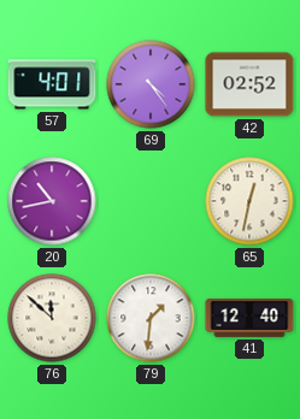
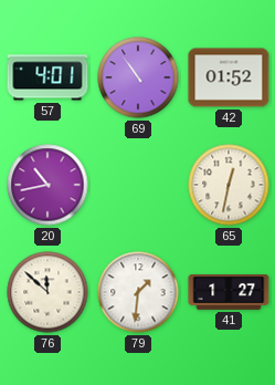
69: 4:24 -> 10:54
42: 02:52 -> 01:52
41: 12:40 -> 1:27
